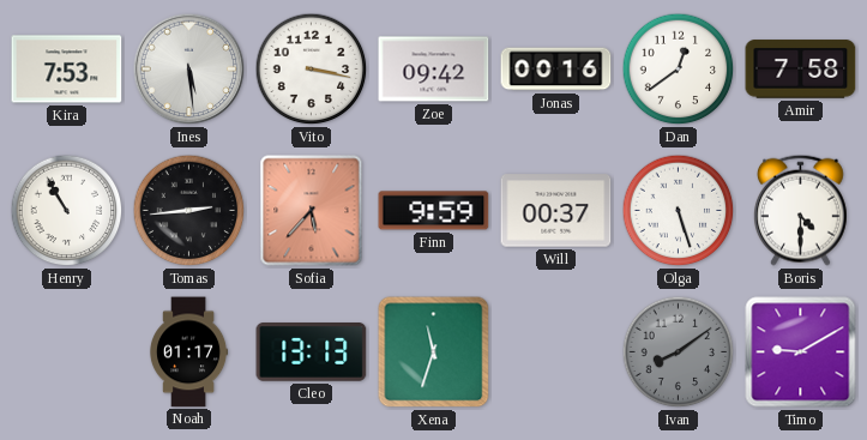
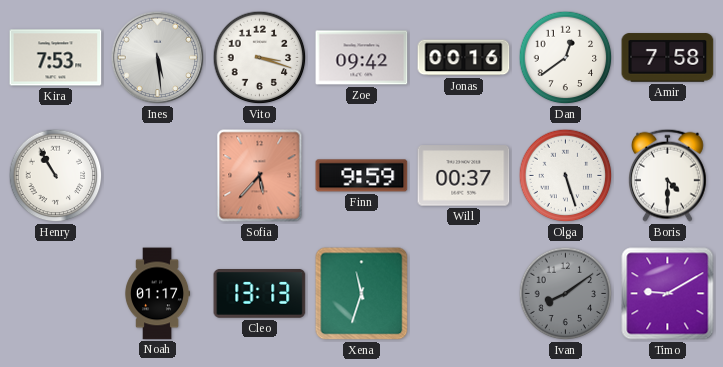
Vito: 3:17 -> 3:18
Tomas: 2:44 -> none
